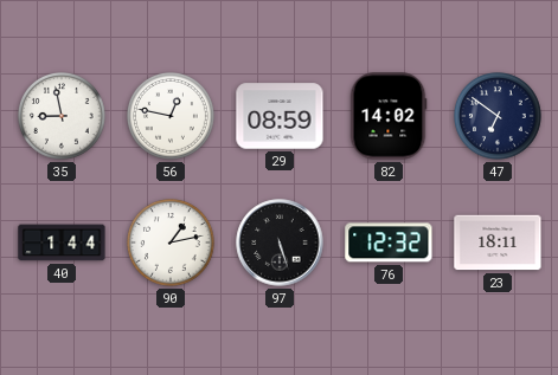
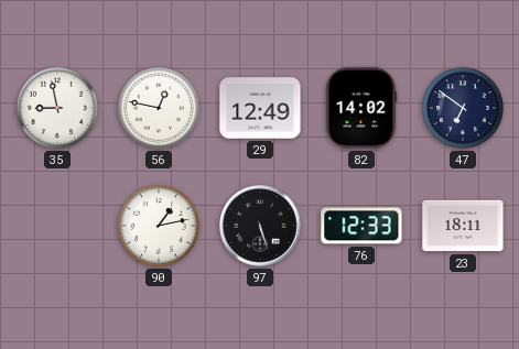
29: 08:59 -> 12:49
40: 1:44 -> none
76: 12:32 -> 12:33
